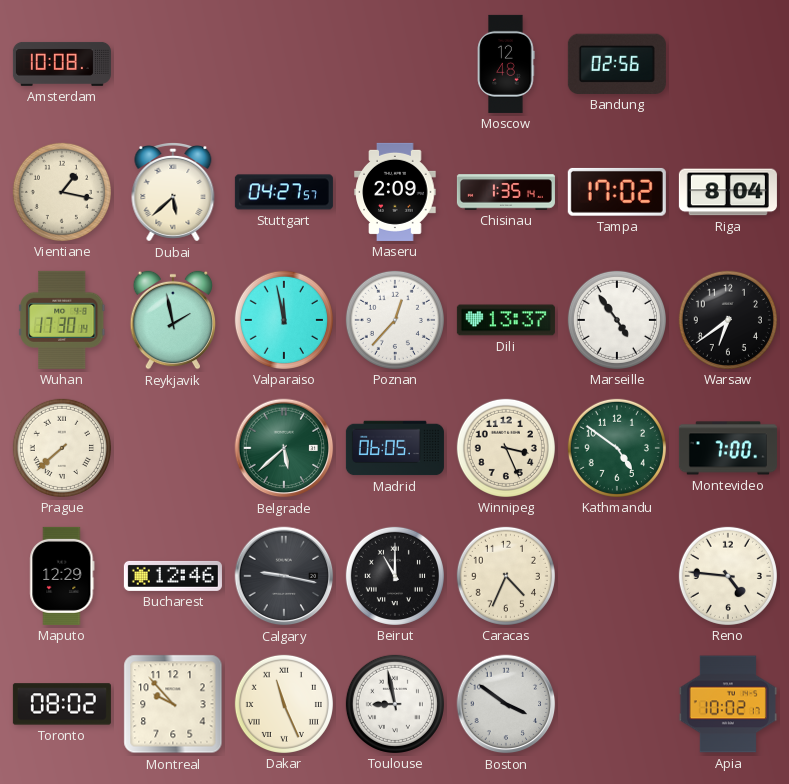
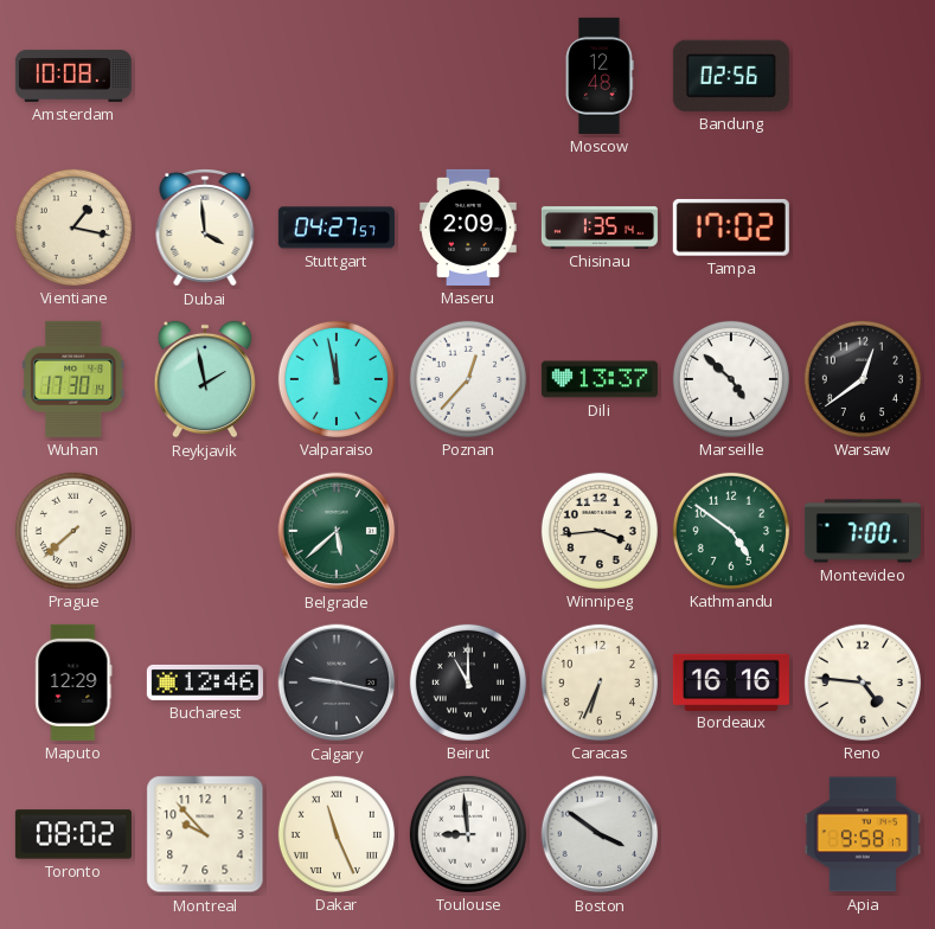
Dubai: 5:38 -> 3:59
Riga: 8:04 -> none
Marseille: 4:54 -> 4:52
Warsaw: 6:39 -> 12:39
Madrid: 06:05 -> none
Winnipeg: 3:26 -> 3:44
Caracas: 4:34 -> 6:34
Bordeaux: none -> 16:16
Toulouse: 8:58 -> 8:59
Apia: 10:02 -> 9:58
